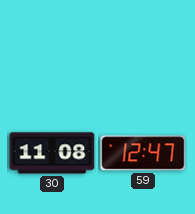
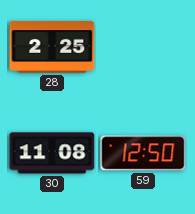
28: none -> 2:25
59: 12:47 -> 12:50
